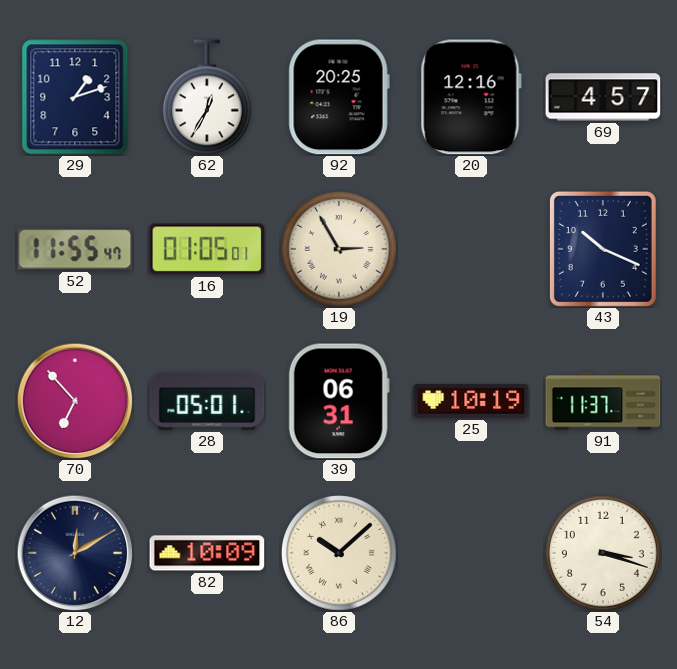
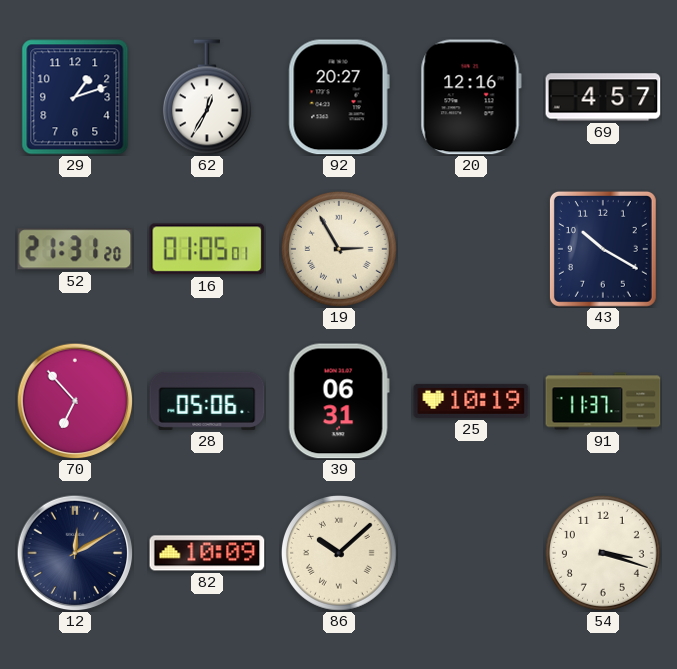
92: 20:25 -> 20:27
52: 11:55 -> 21:31
43: 10:19 -> 10:20
28: 05:01 -> 05:06
